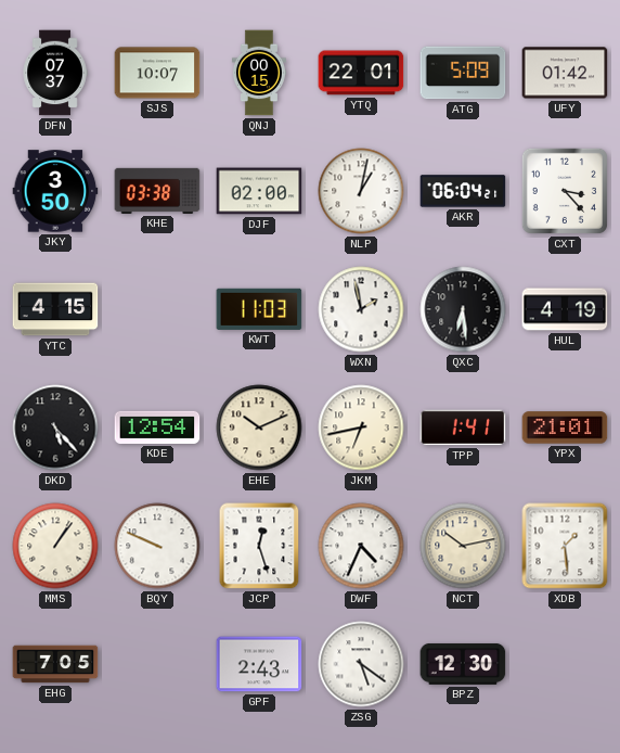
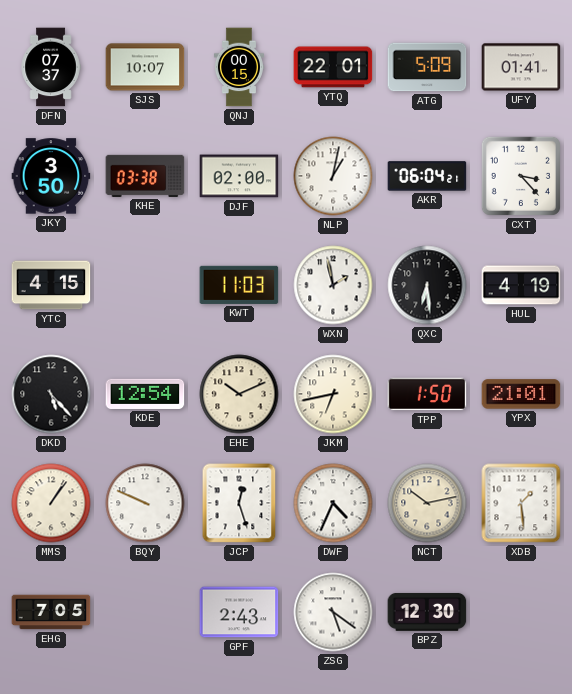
UFY: 01:42 -> 01:41
TPP: 1:41 -> 1:50
